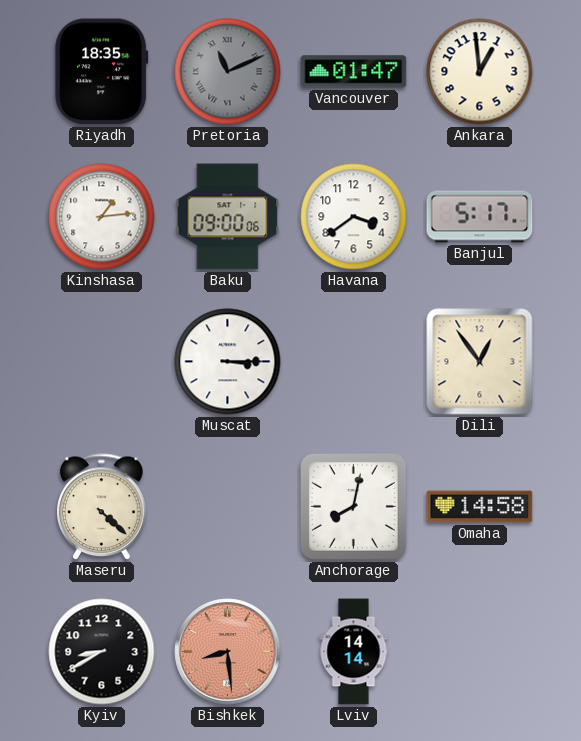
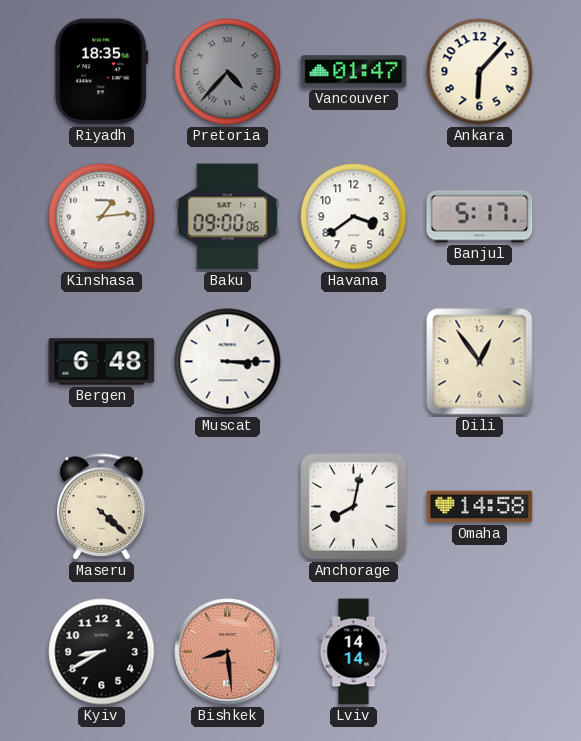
Pretoria: 11:11 -> 4:37
Ankara: 12:59 -> 6:07
Bergen: none -> 6:48
